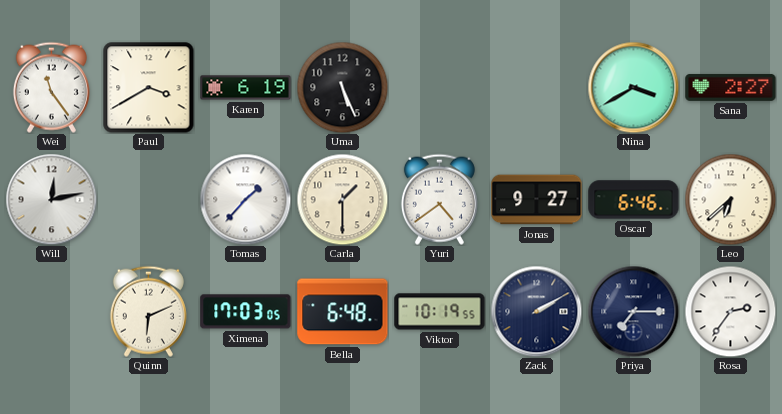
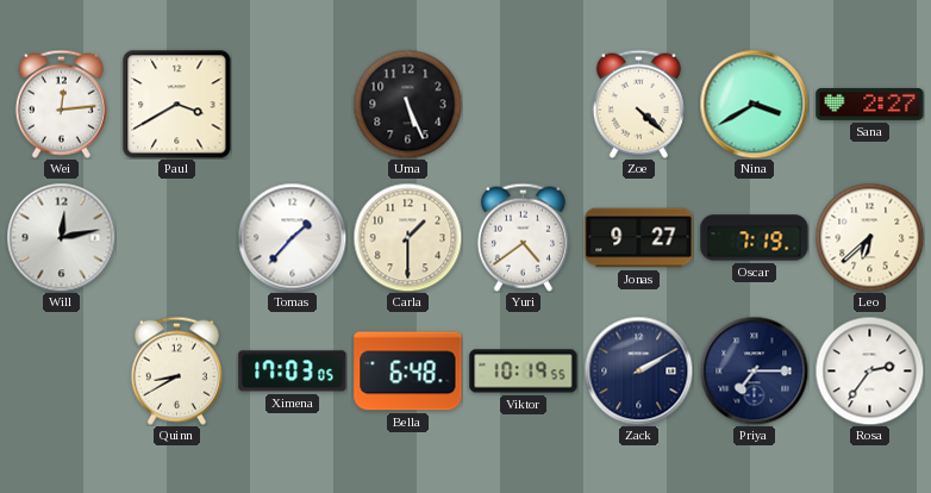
Wei: 11:24 -> 12:14
Karen: 6:19 -> none
Zoe: none -> 4:22
Oscar: 6:46 -> 7:19
Quinn: 6:11 -> 8:40
